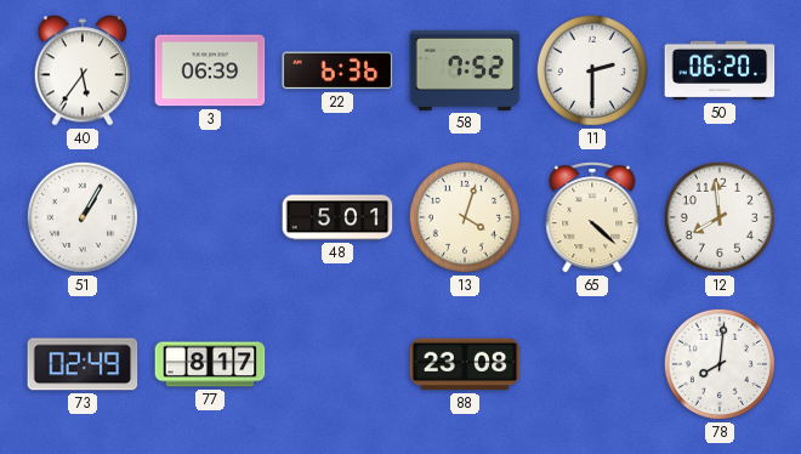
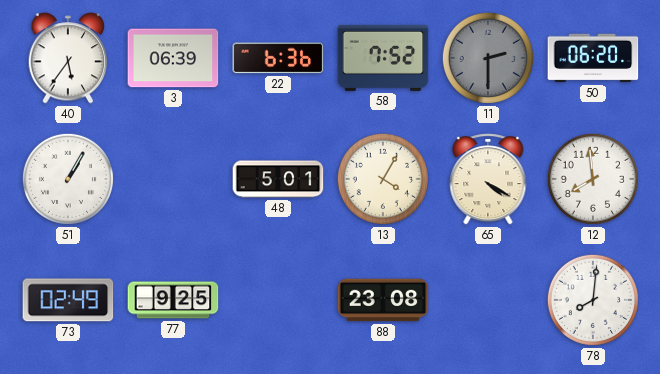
11 dial: white -> grey
13: 4:03 -> 4:05
65: 4:22 -> 4:20
77: 8:17 -> 9:25
